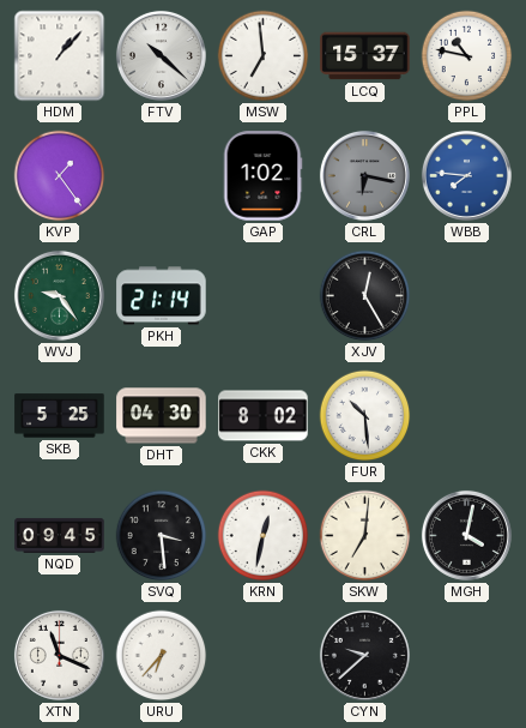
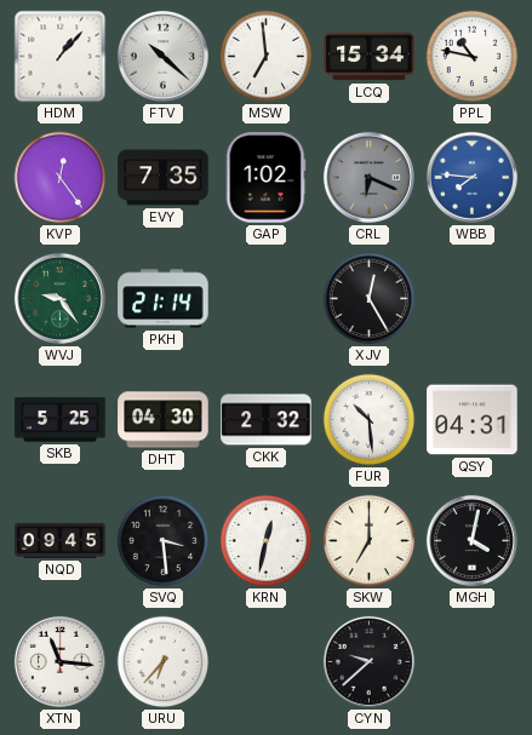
LCQ: 15:37 -> 15:34
KVP: 1:24 -> 12:24
EVY: none -> 7:35
CRL: 6:17 -> 6:19
CKK: 8:02 -> 2:32
QSY: none -> 04:31
SKW: 7:01 -> 7:00
XTN: 11:19 -> 11:16
